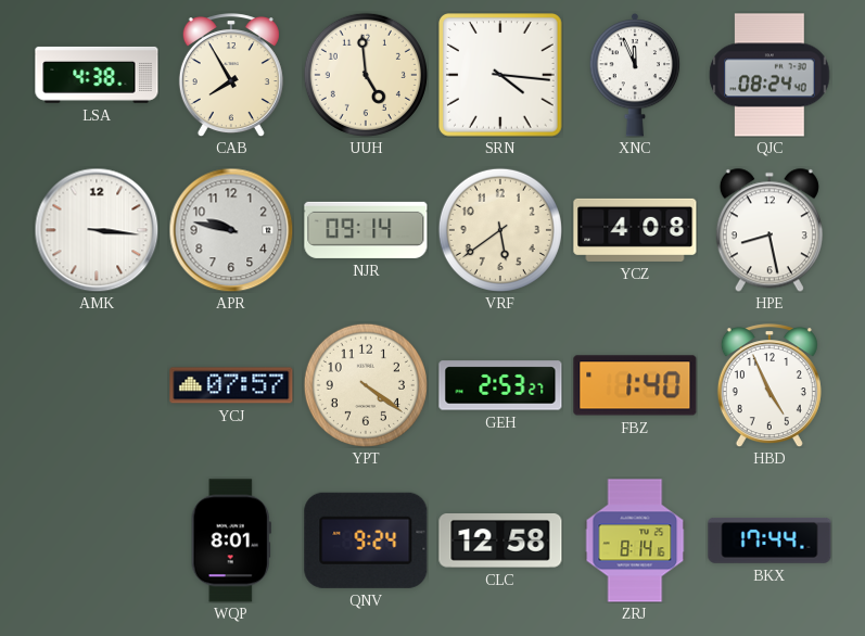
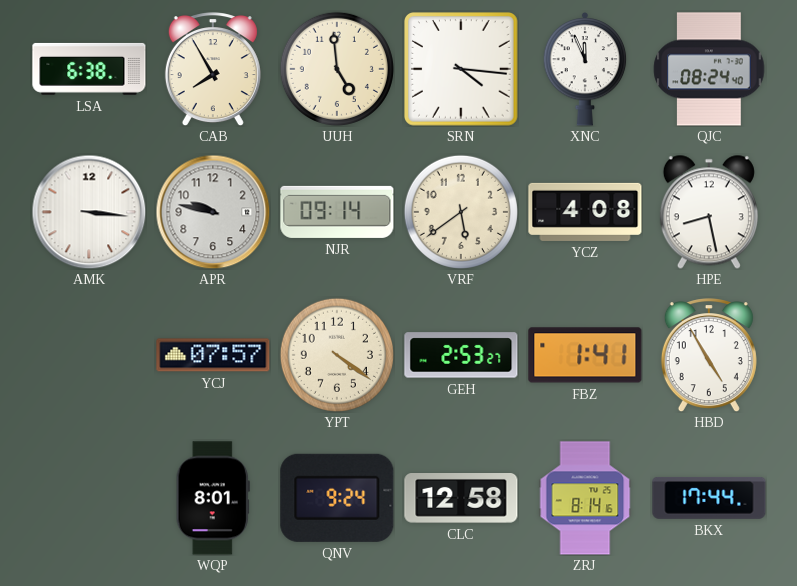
LSA: 4:38 -> 6:38
FBZ: 1:40 -> 1:41
HBD: 4:56 -> 4:55
